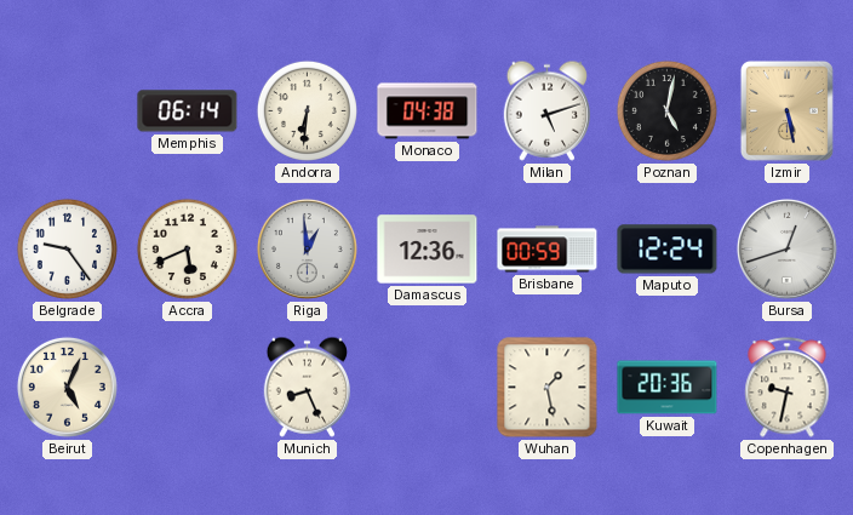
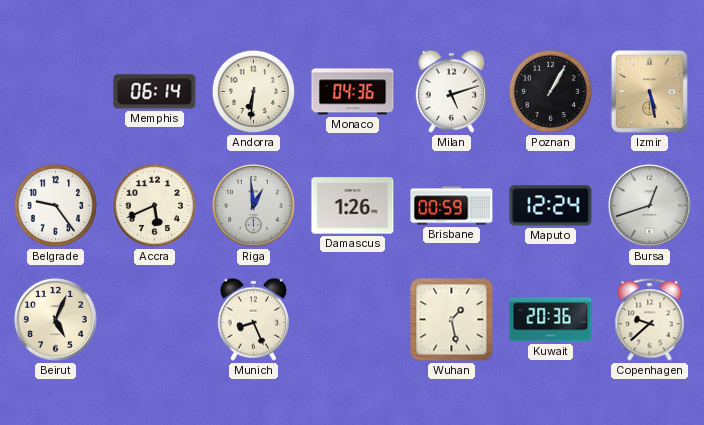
Monaco: 04:38 -> 04:36
Poznan: 5:02 -> 1:05
Damascus: 12:36 -> 1:26
Copenhagen: 9:32 -> 9:38
